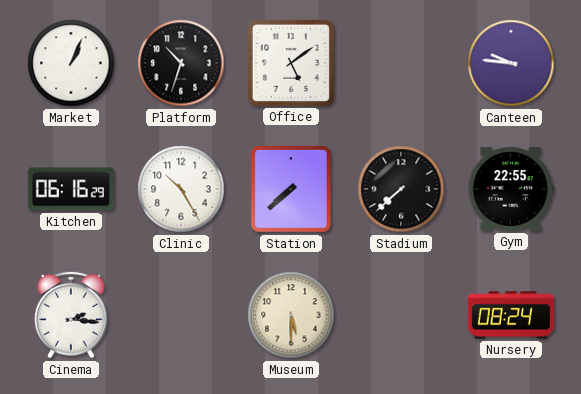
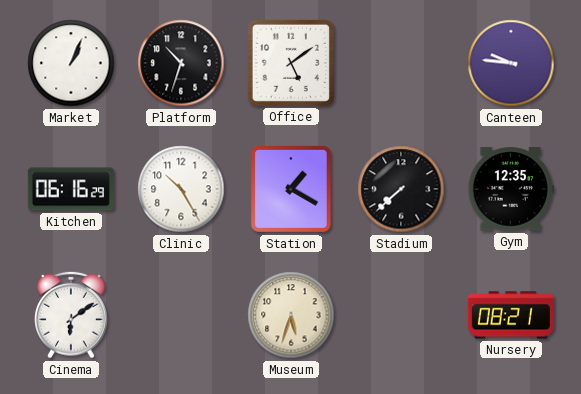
Station: 7:38 -> 1:20
Gym: 22:55 -> 12:35
Cinema: 2:16 -> 6:09
Museum: 5:30 -> 5:33
Nursery: 08:24 -> 08:21
